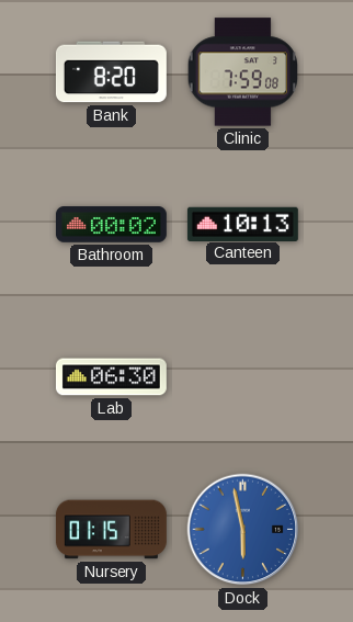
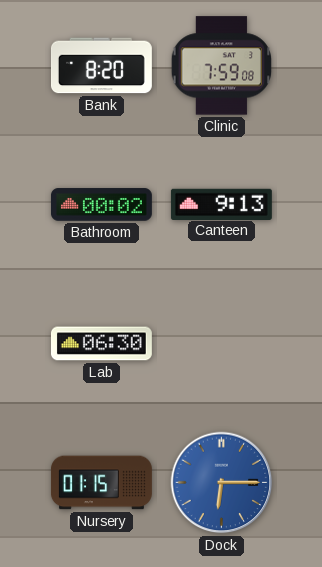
Canteen: 10:13 -> 9:13
Dock: 5:58 -> 6:15
